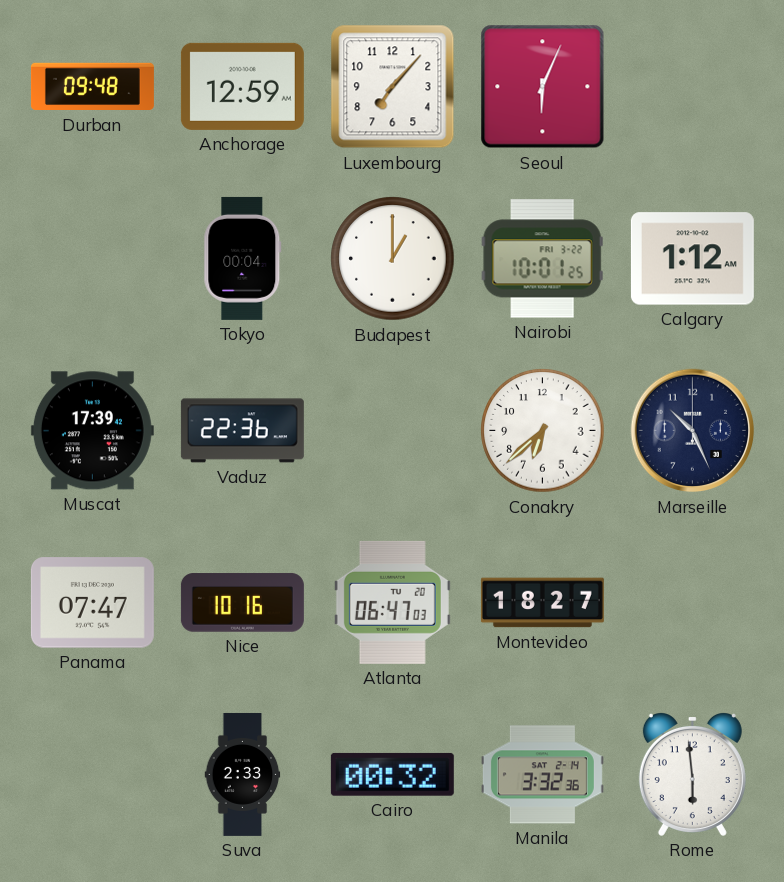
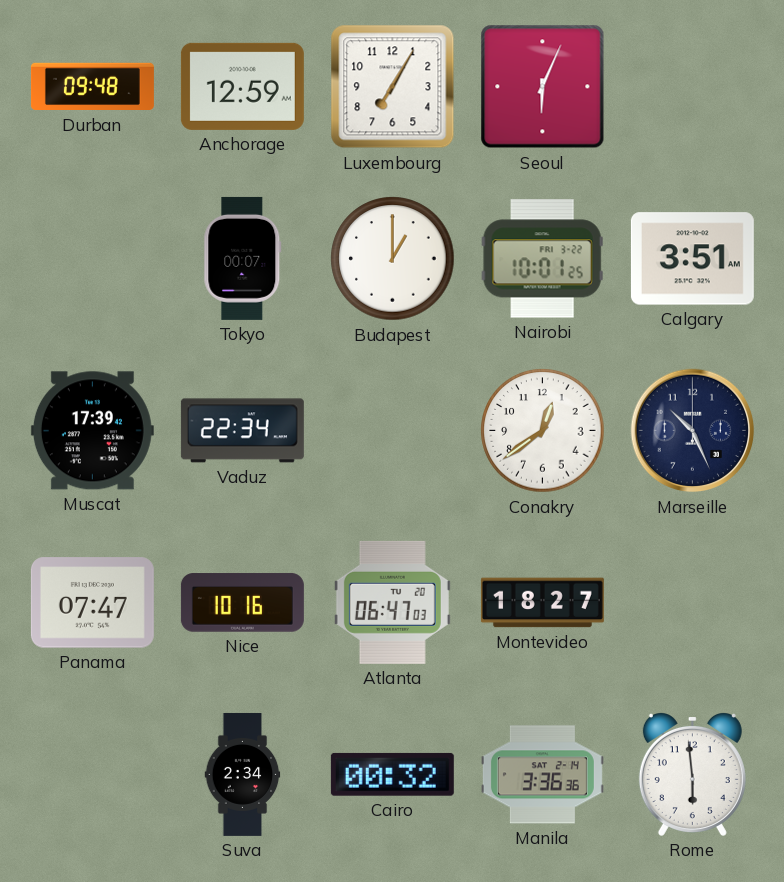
Luxembourg: 7:07 -> 7:05
Tokyo: 00:04 -> 00:07
Calgary: 1:12 -> 3:51
Vaduz: 22:36 -> 22:34
Conakry: 6:38 -> 12:39
Suva: 2:33 -> 2:34
Manila: 3:32 -> 3:36
